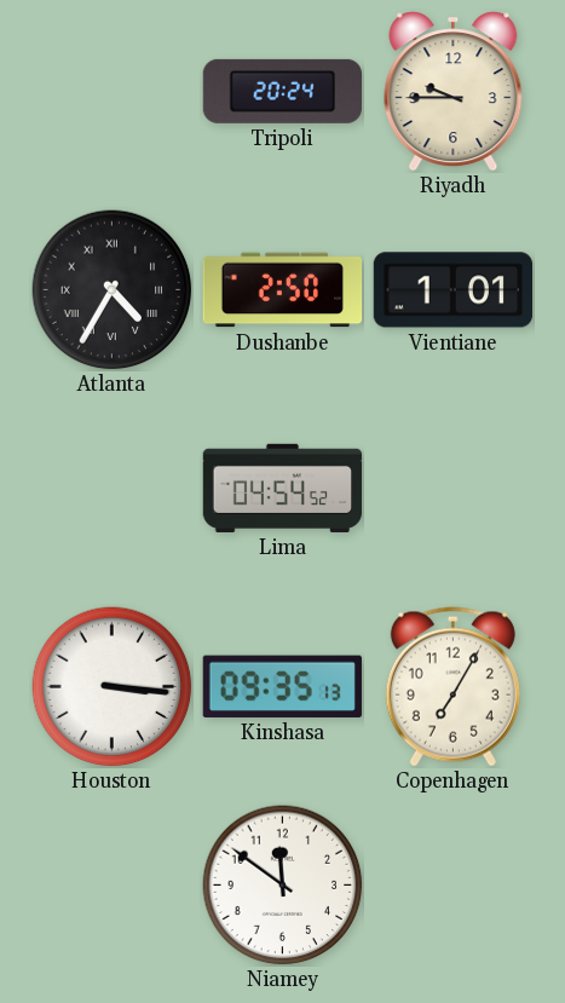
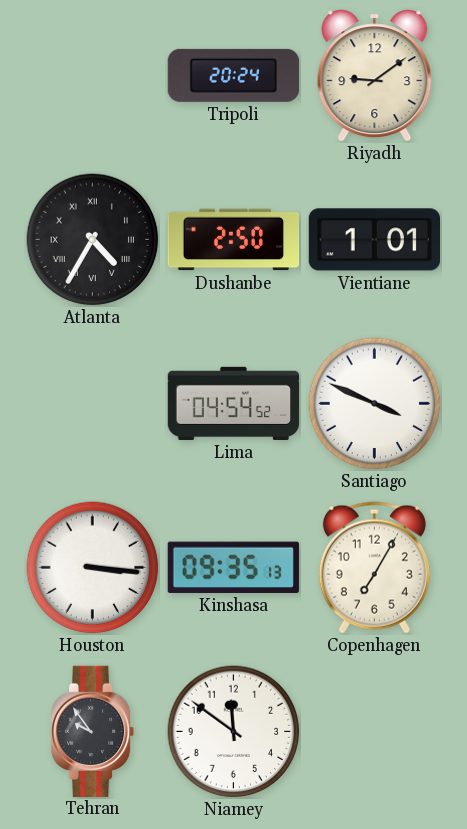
Riyadh: 9:45 -> 9:09
Santiago: none -> 3:49
Tehran: none -> 9:54
